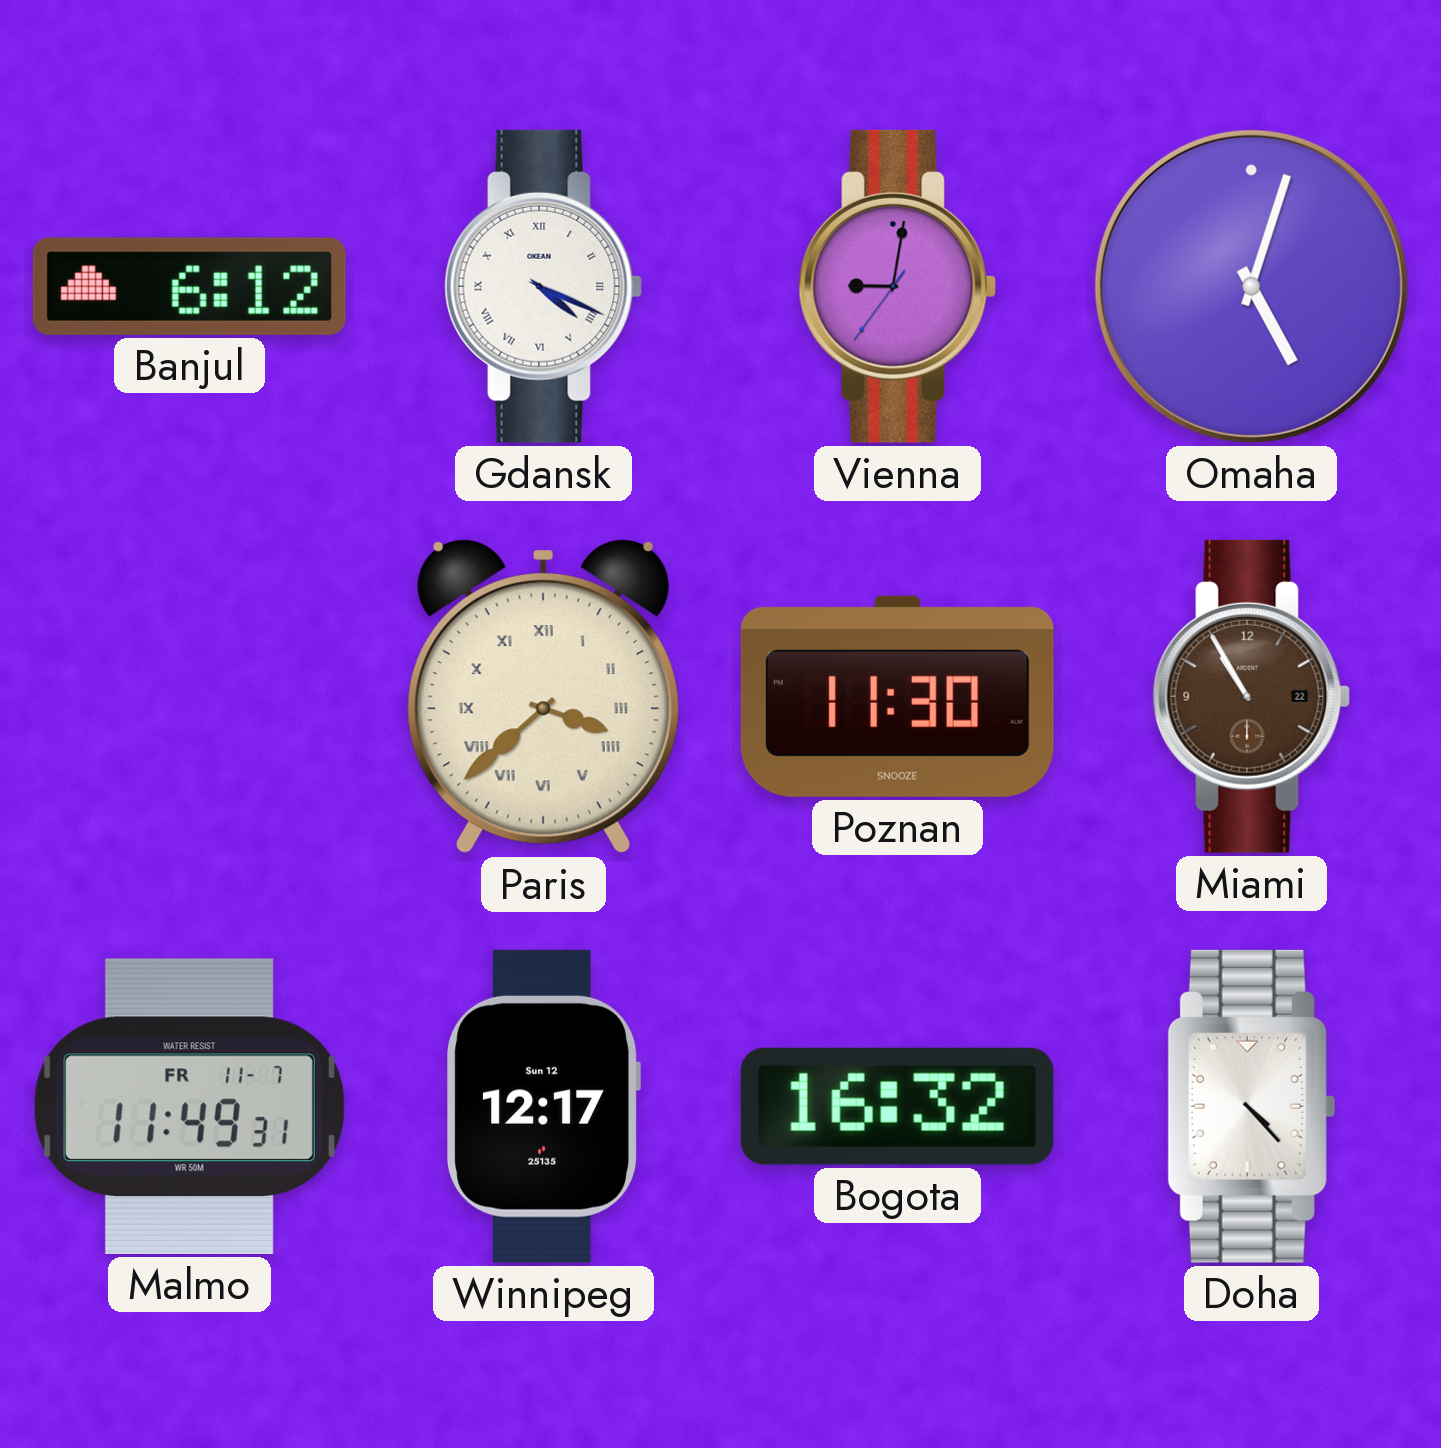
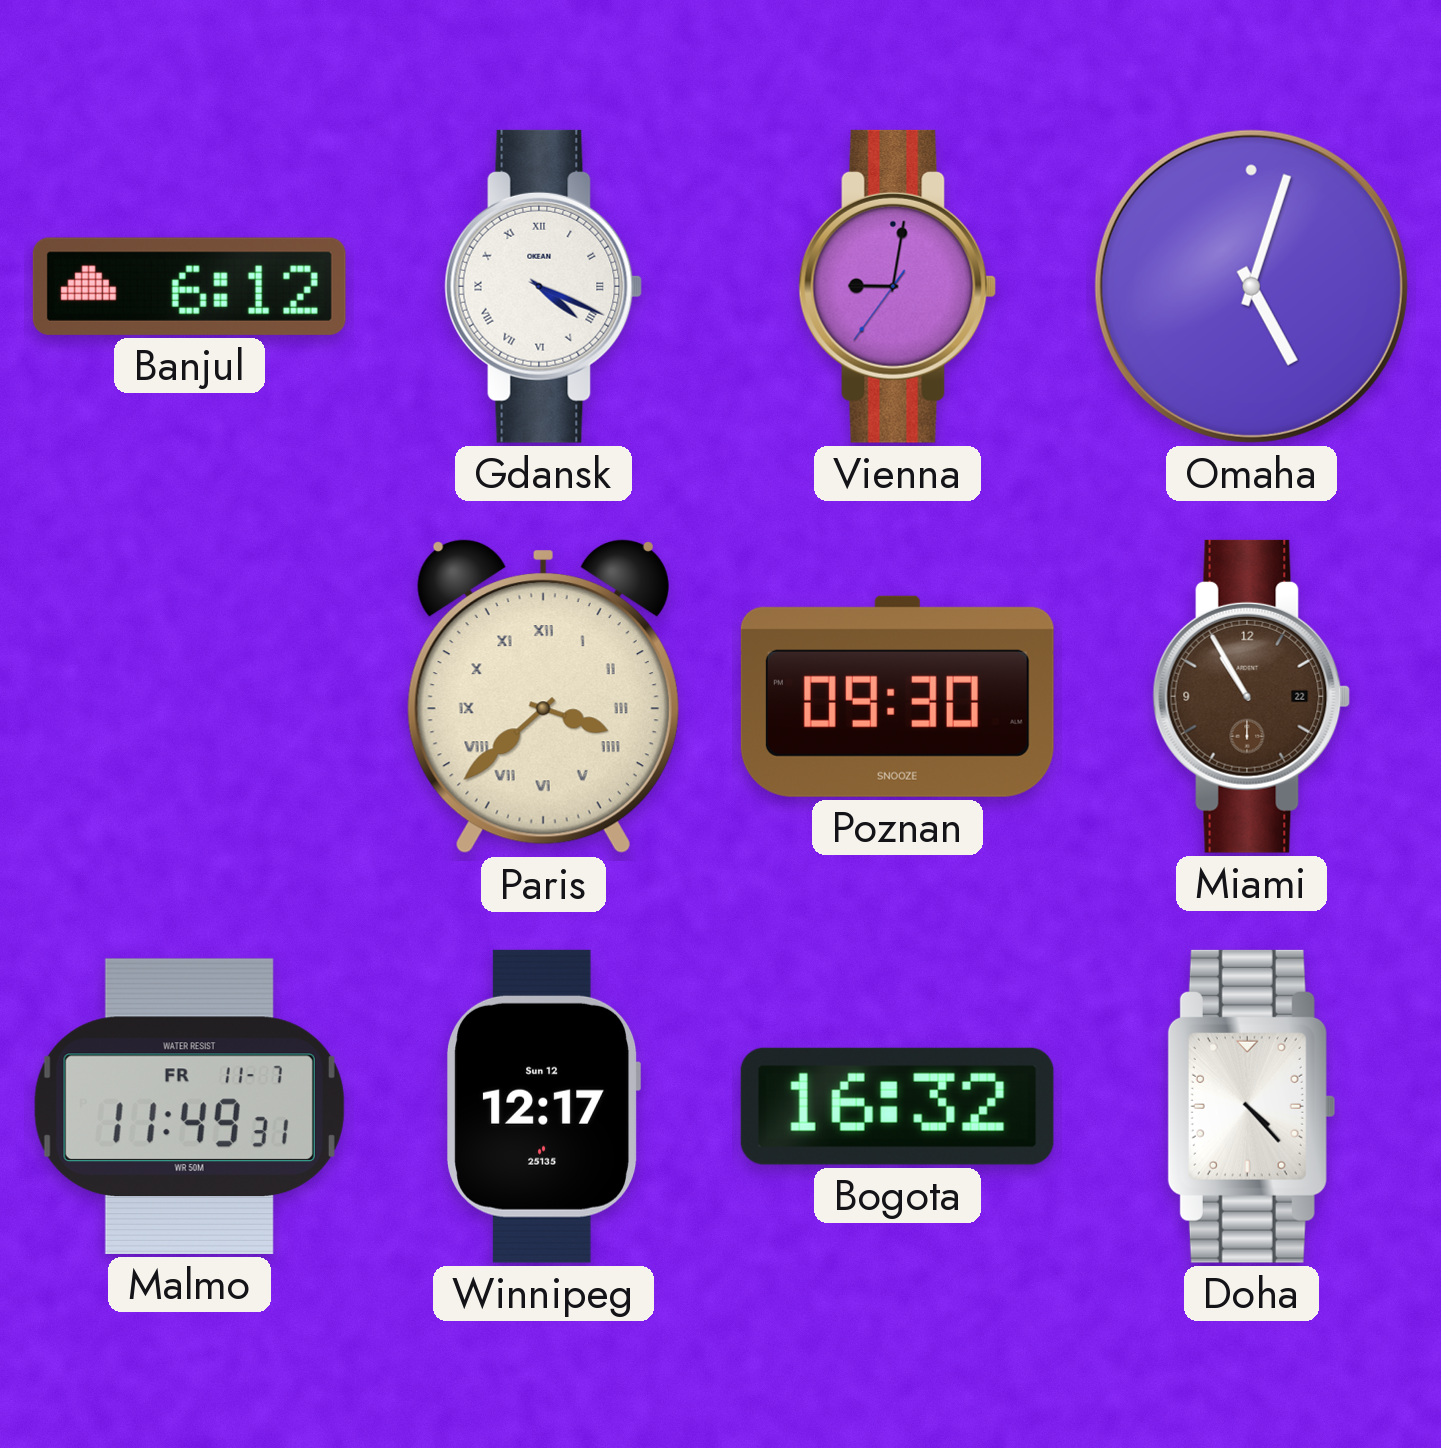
Poznan: 11:30 -> 09:30
